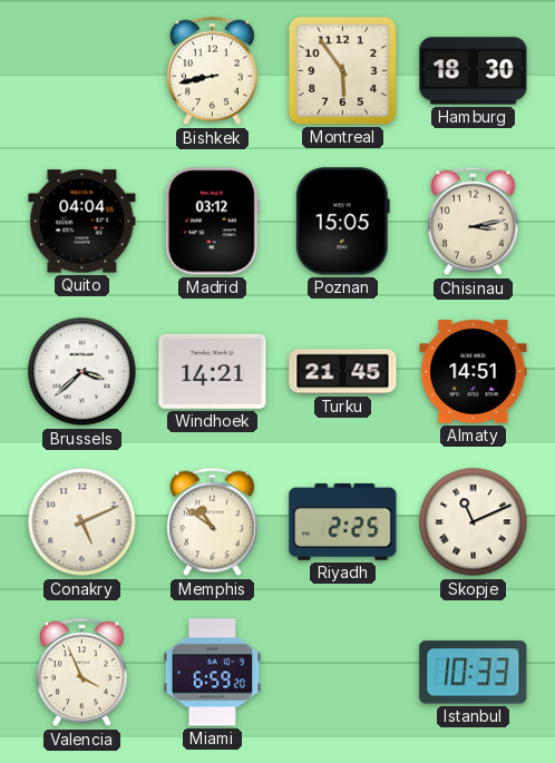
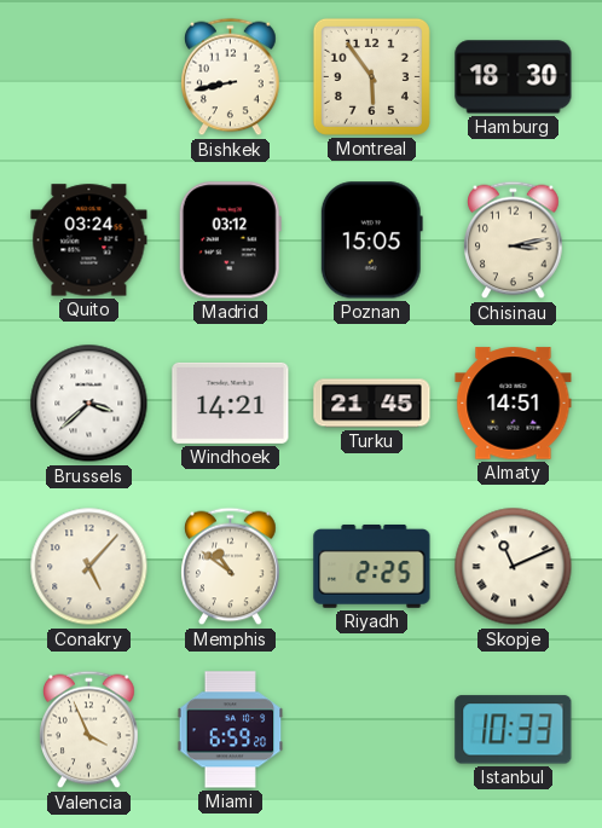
Quito: 04:04 -> 03:24
Conakry: 5:11 -> 5:07
